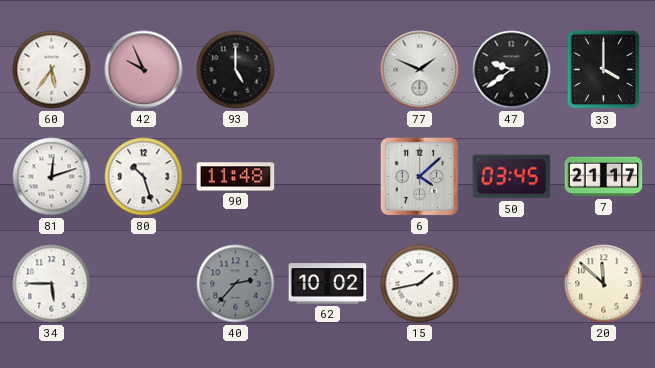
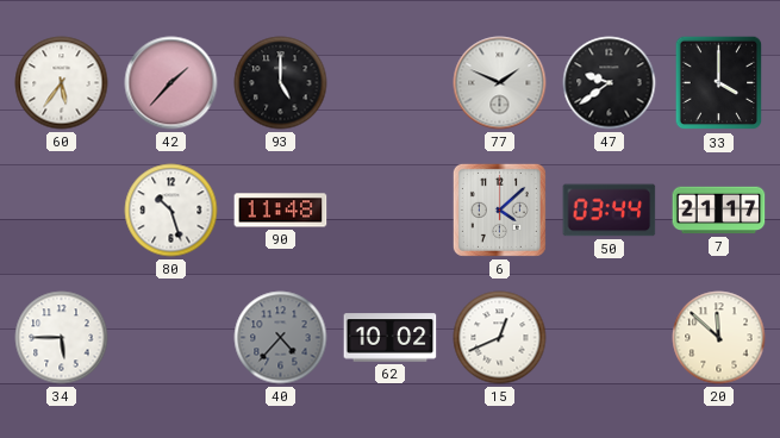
42: 9:56 -> 1:37
81: 12:12 -> none
50: 03:45 -> 03:44
40: 2:37 -> 4:37
15: 1:43 -> 12:41
